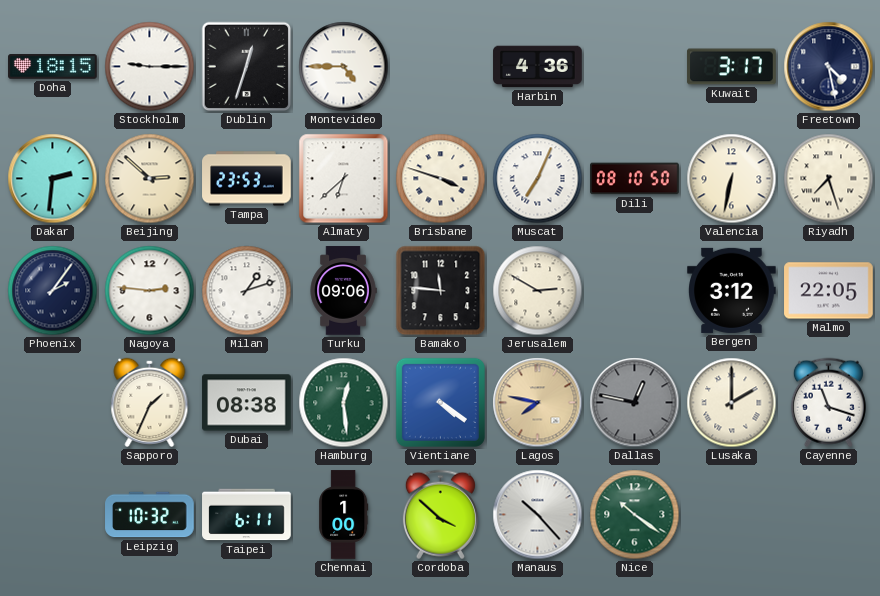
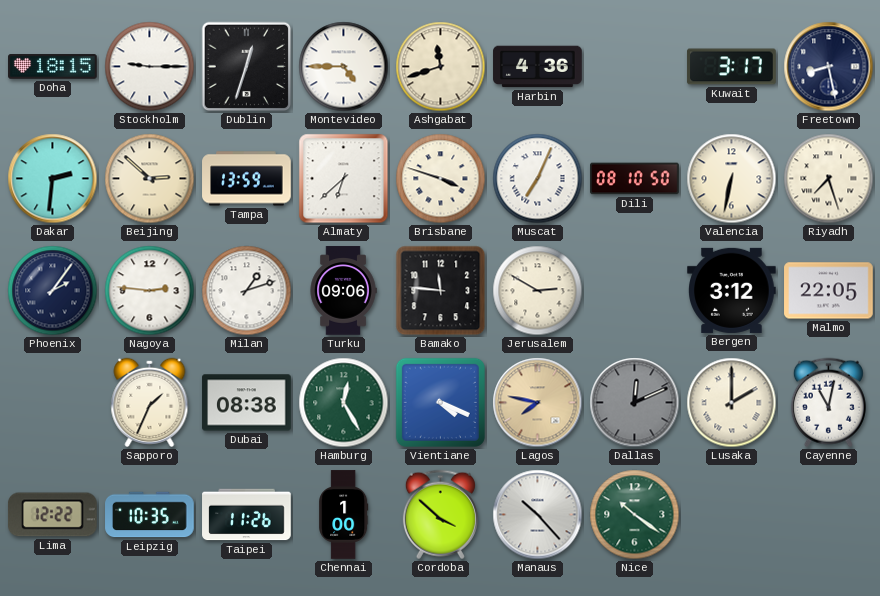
Ashgabat: none -> 11:42
Freetown: 4:28 -> 8:28
Tampa: 23:53 -> 13:59
Hamburg: 12:29 -> 12:25
Vientiane: 4:21 -> 4:19
Dallas: 12:47 -> 12:11
Cayenne: 11:18 -> 11:02
Lima: none -> 12:22
Leipzig: 10:32 -> 10:35
Taipei: 6:11 -> 11:26
